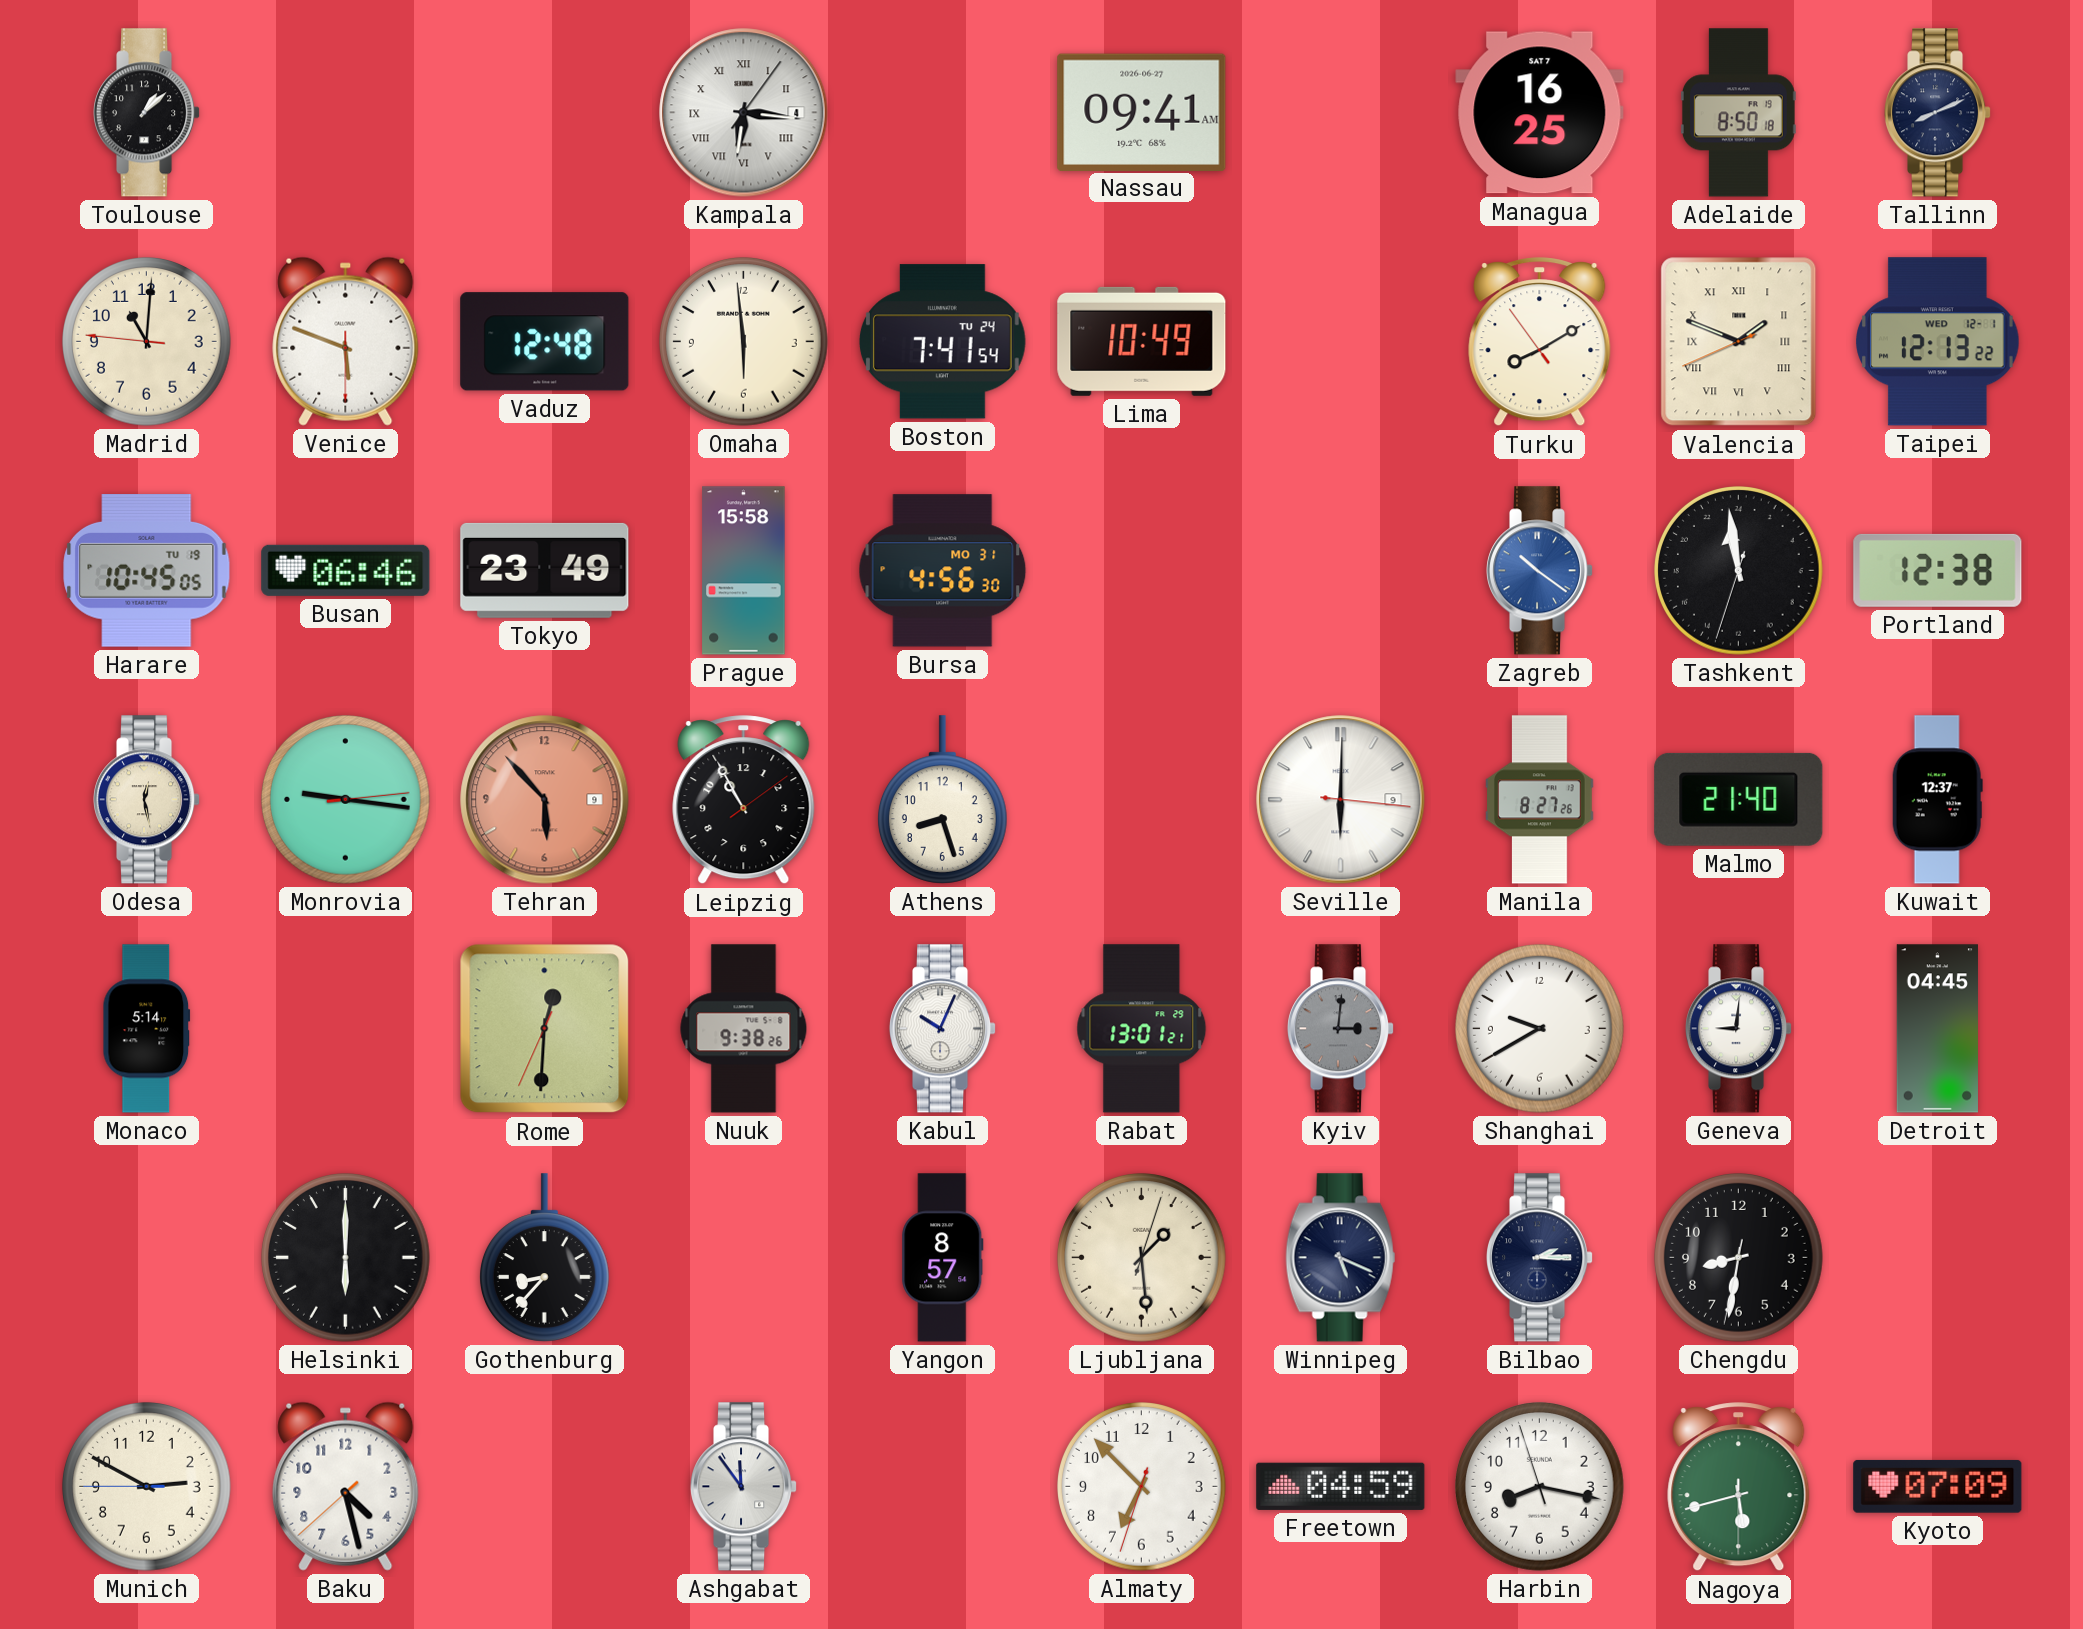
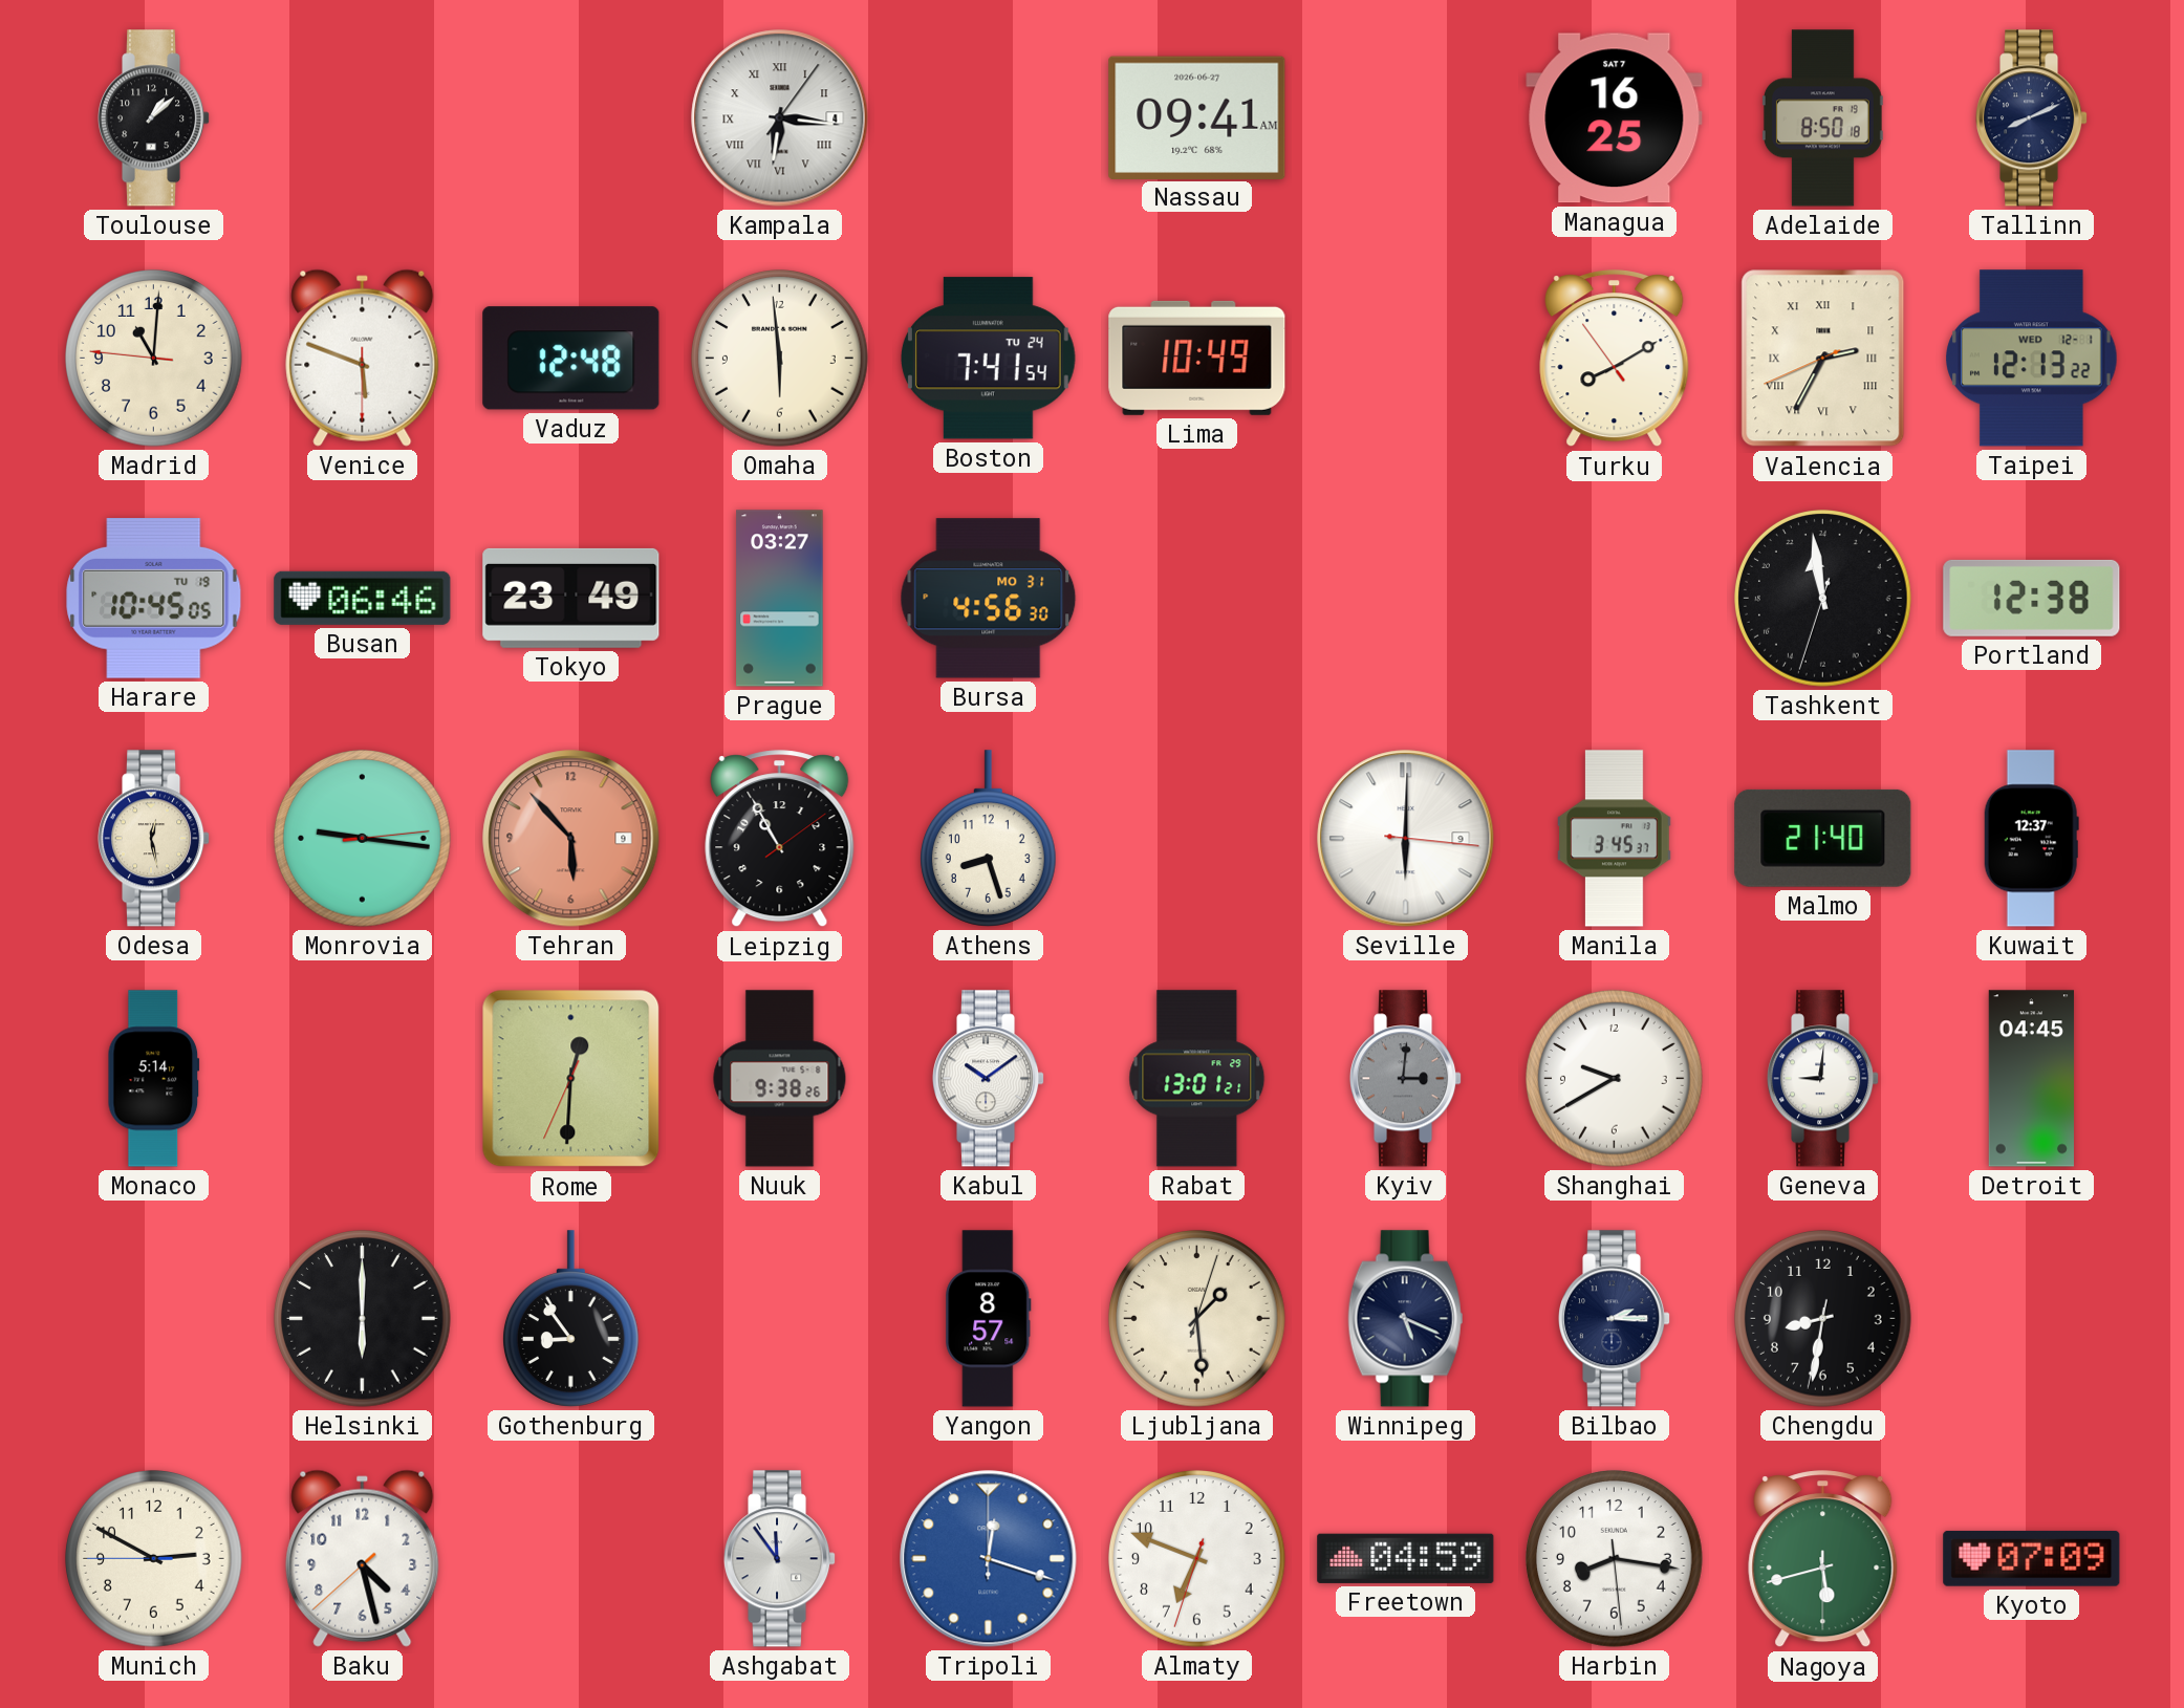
Valencia: 1:48 -> 2:34
Prague: 15:58 -> 03:27
Zagreb: 10:21 -> none
Manila: 8:27 -> 3:45
Kabul: 10:04 -> 10:09
Gothenburg: 8:37 -> 8:54
Tripoli: none -> 12:18
Almaty: 6:52 -> 6:48
Harbin: 8:16:57 -> 8:16:29
